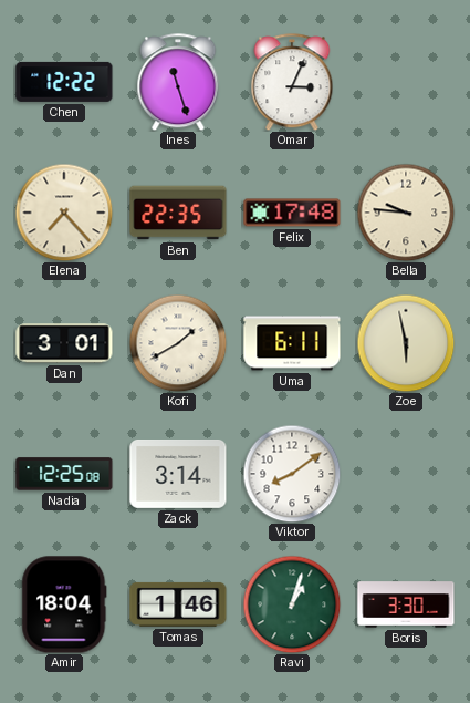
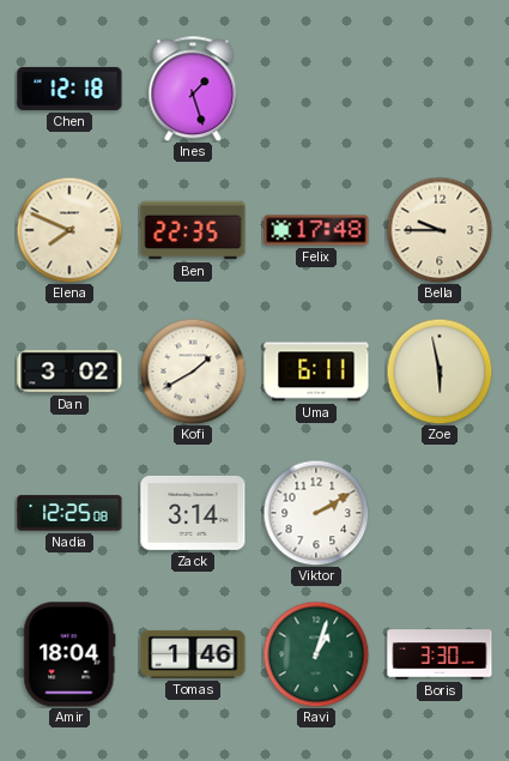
Chen: 12:22 -> 12:18
Ines: 11:27 -> 1:27
Omar: 3:04 -> none
Elena: 7:23 -> 7:49
Bella: 9:46 -> 9:45
Dan: 3:01 -> 3:02
Viktor: 8:09 -> 2:10
